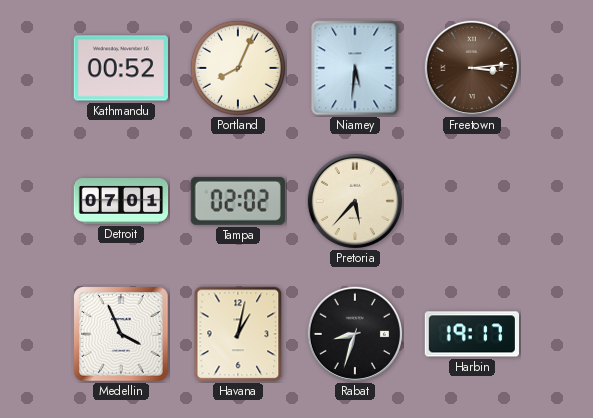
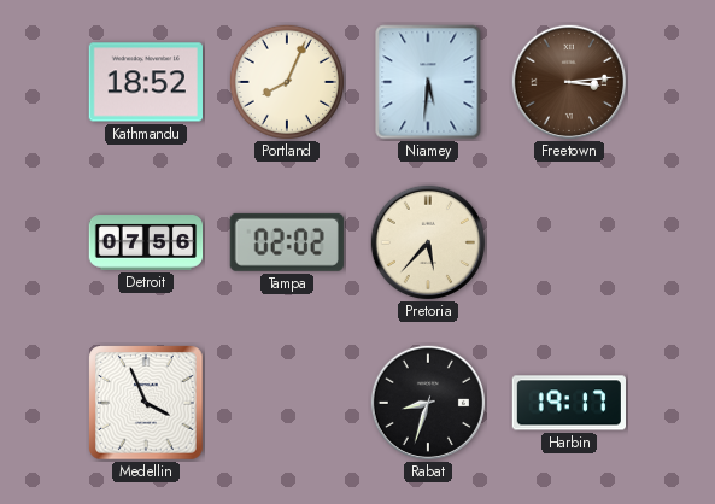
Kathmandu: 00:52 -> 18:52
Detroit: 07:01 -> 07:56
Havana: 1:02 -> none
